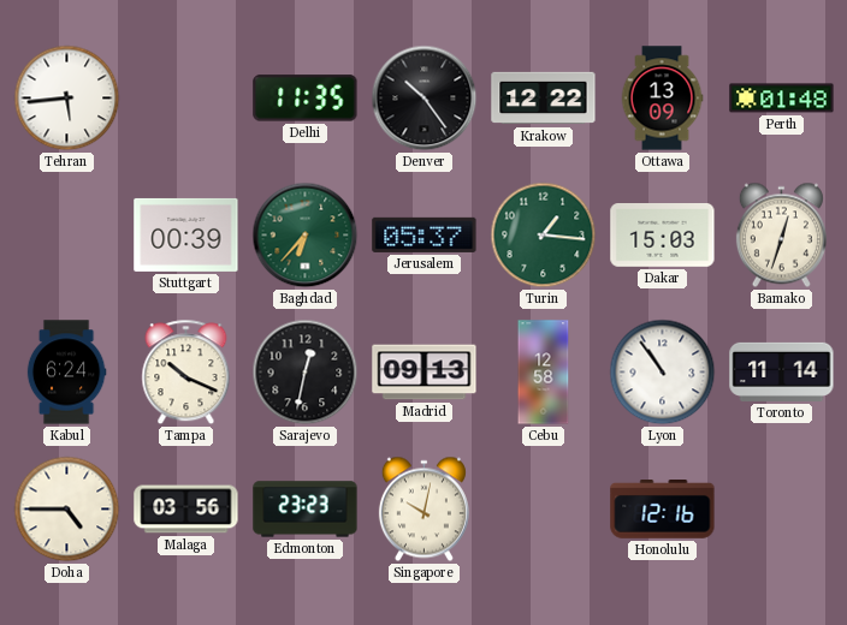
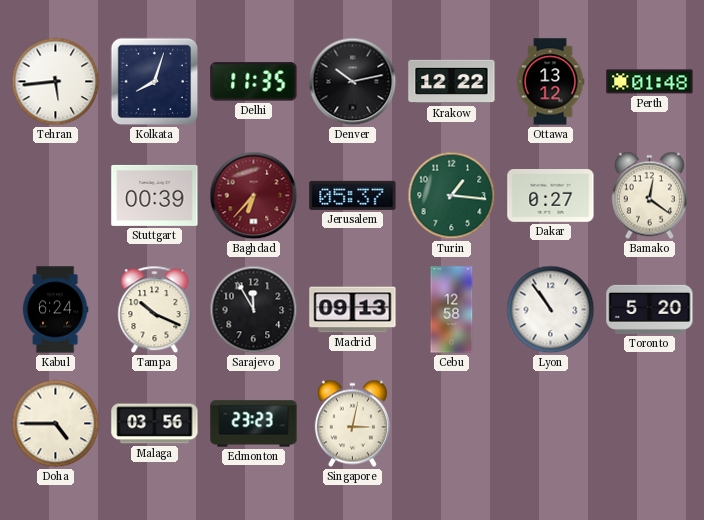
Kolkata: none -> 8:03
Denver: 10:24 -> 10:13
Ottawa: 13:09 -> 13:12
Baghdad dial: green -> burgundy
Dakar: 15:03 -> 0:27
Bamako: 12:33 -> 12:21
Sarajevo: 12:32 -> 11:55
Toronto: 11:14 -> 5:20
Singapore: 10:02 -> 3:02
Honolulu: 12:16 -> none
